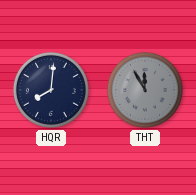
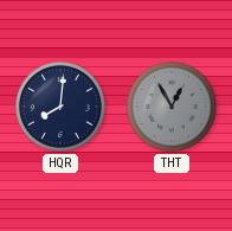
THT: 11:55 -> 12:55
